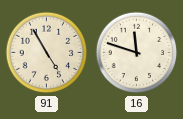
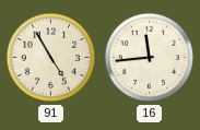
16: 11:48 -> 11:44
